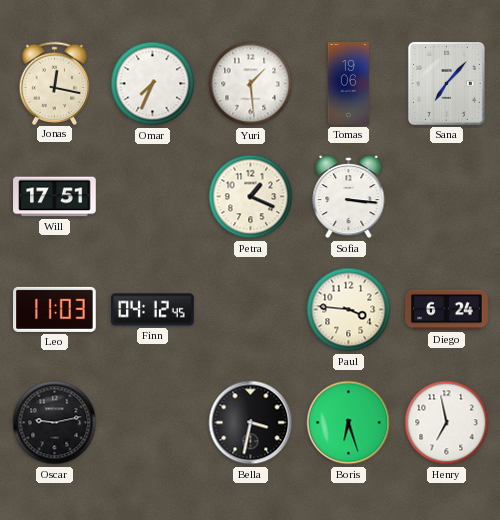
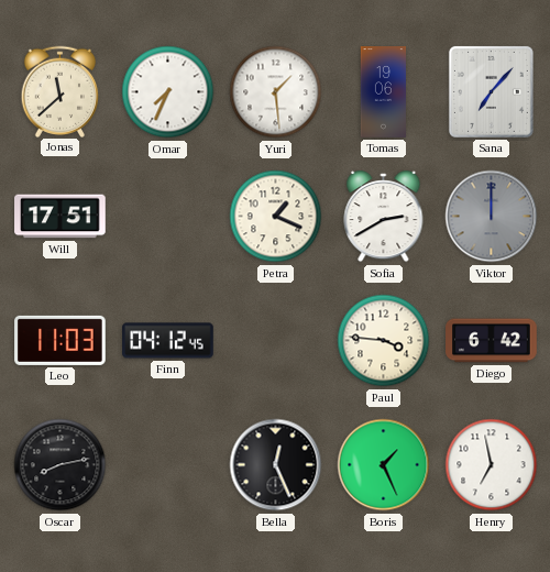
Jonas: 12:17 -> 11:38
Sofia: 3:16 -> 2:40
Viktor: none -> 12:00
Diego: 6:24 -> 6:42
Oscar: 9:13 -> 8:13
Bella: 3:32 -> 12:26
Boris: 6:27 -> 1:26
